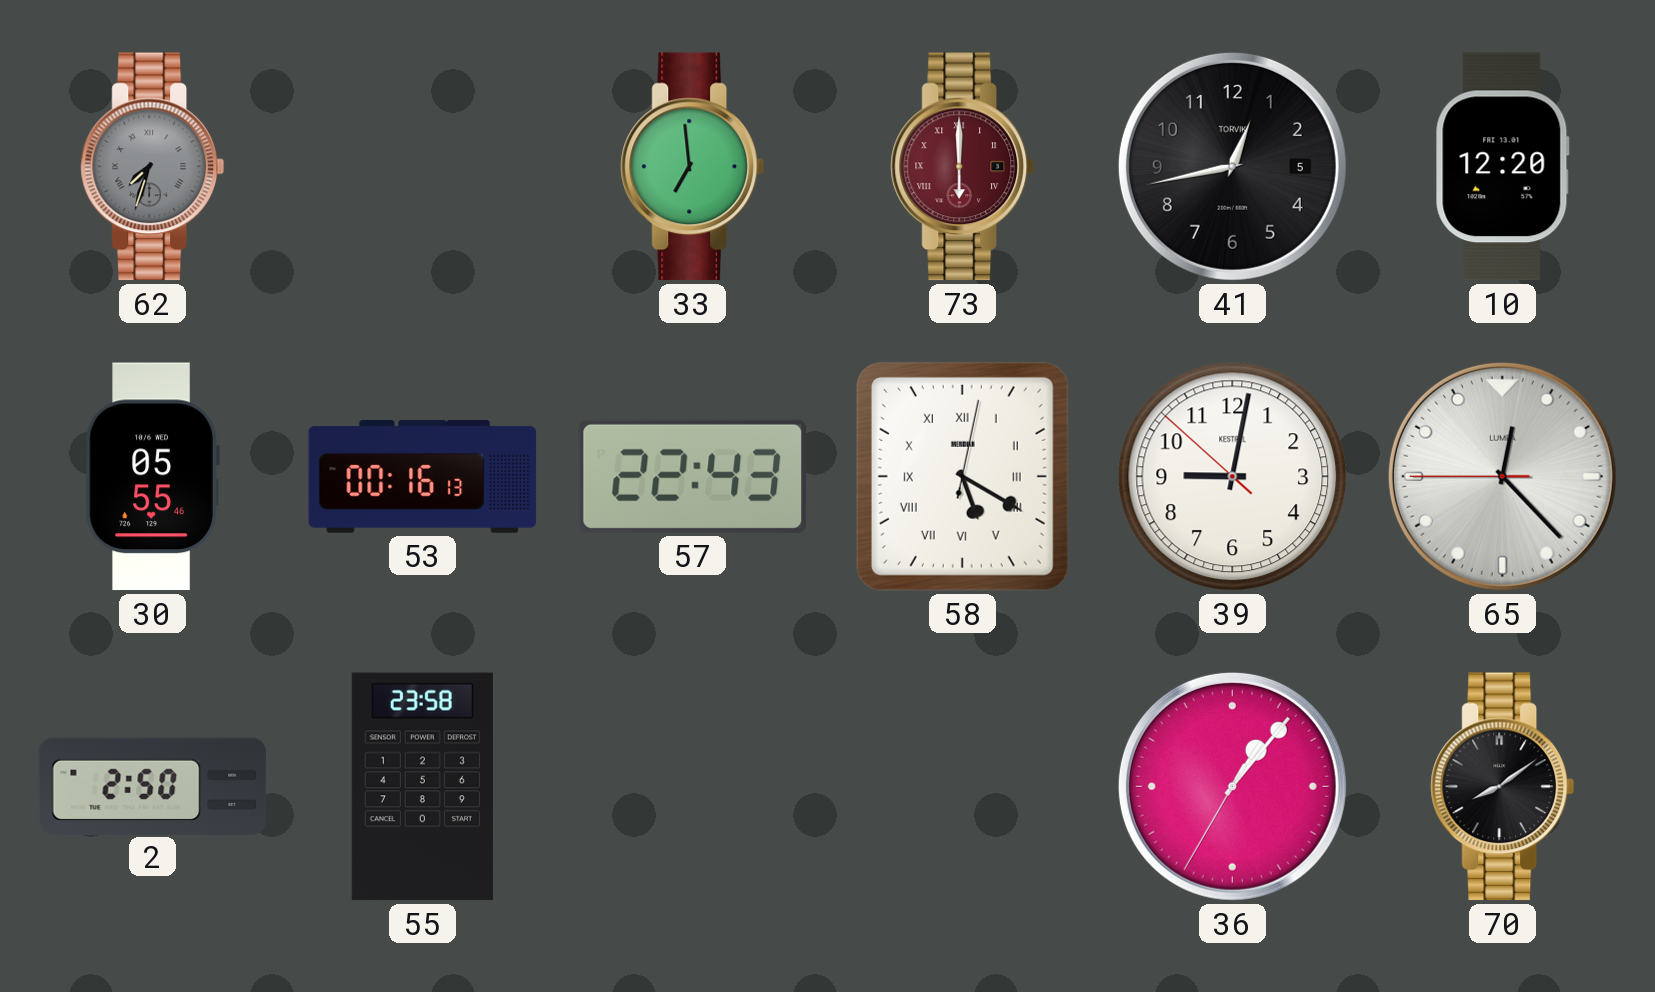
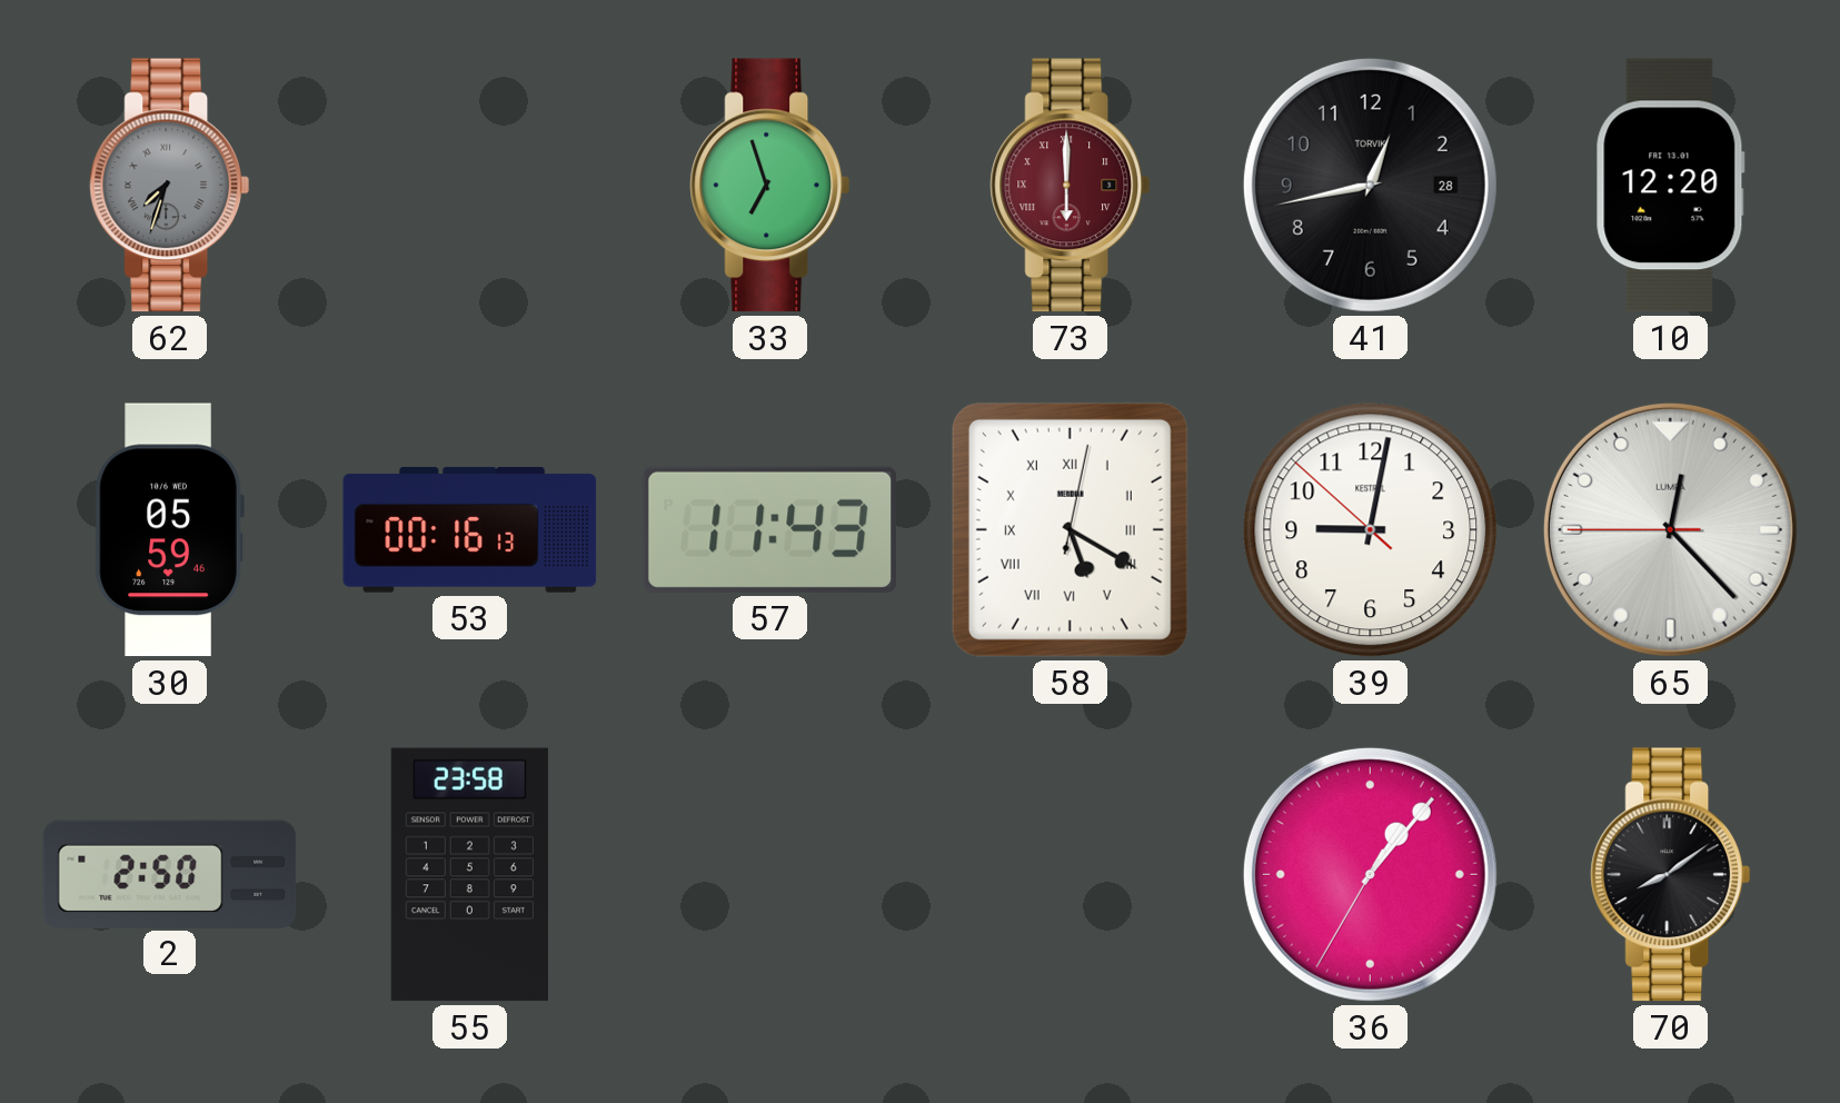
33: 6:59 -> 6:57
41 date: 5 -> 28
30: 05:55 -> 05:59
57: 22:43 -> 11:43
